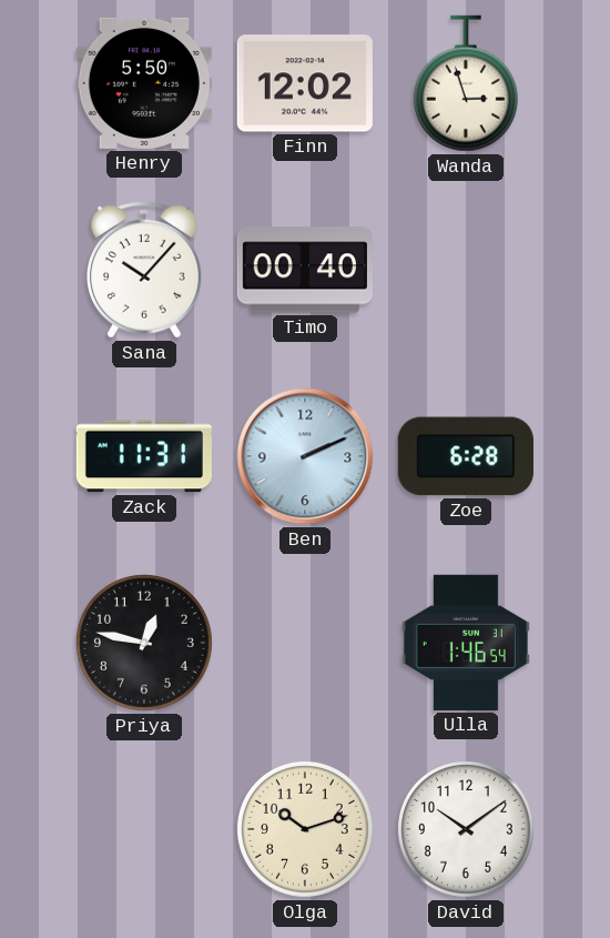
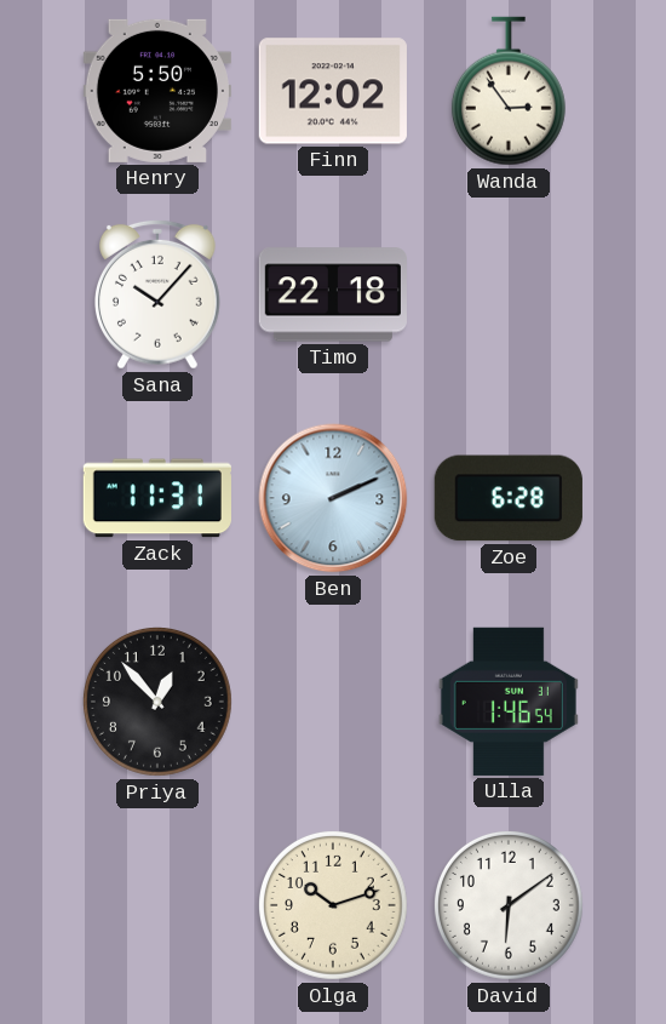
Wanda: 2:57 -> 2:54
Timo: 00:40 -> 22:18
Priya: 12:47 -> 12:53
David: 10:09 -> 6:09
